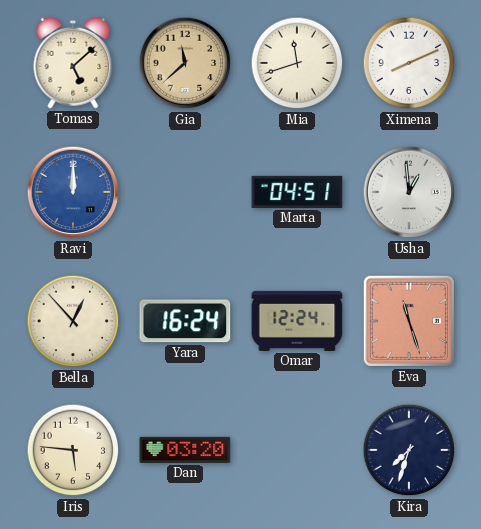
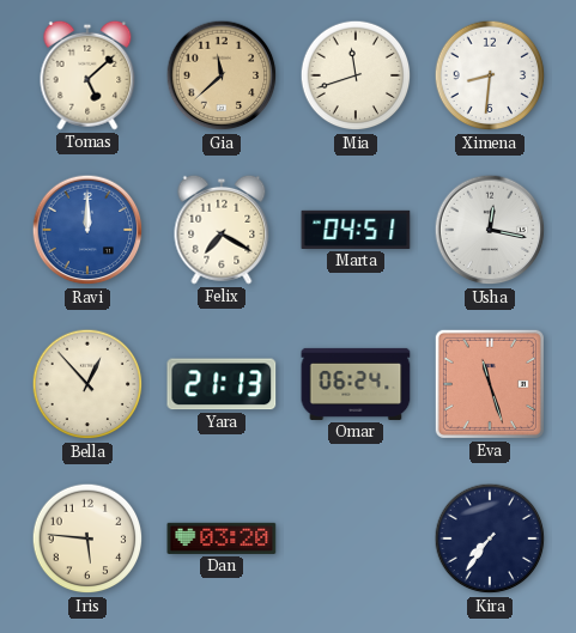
Ximena: 8:11 -> 8:31
Felix: none -> 7:20
Usha: 12:59 -> 12:17
Yara: 16:24 -> 21:13
Omar: 12:24 -> 06:24
Kira: 7:33 -> 7:36
